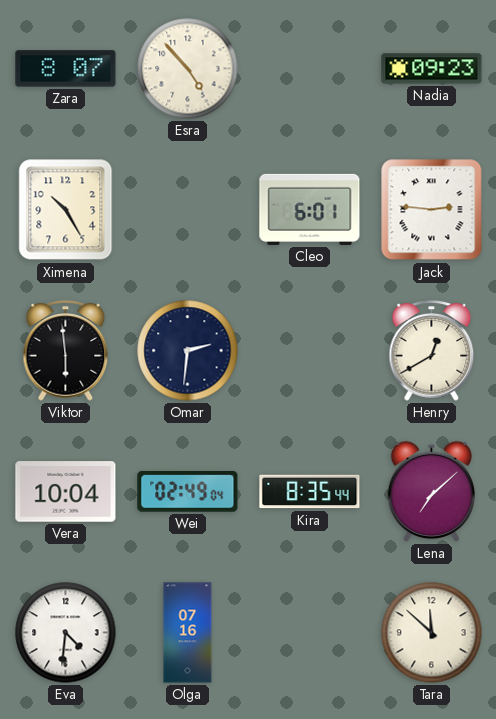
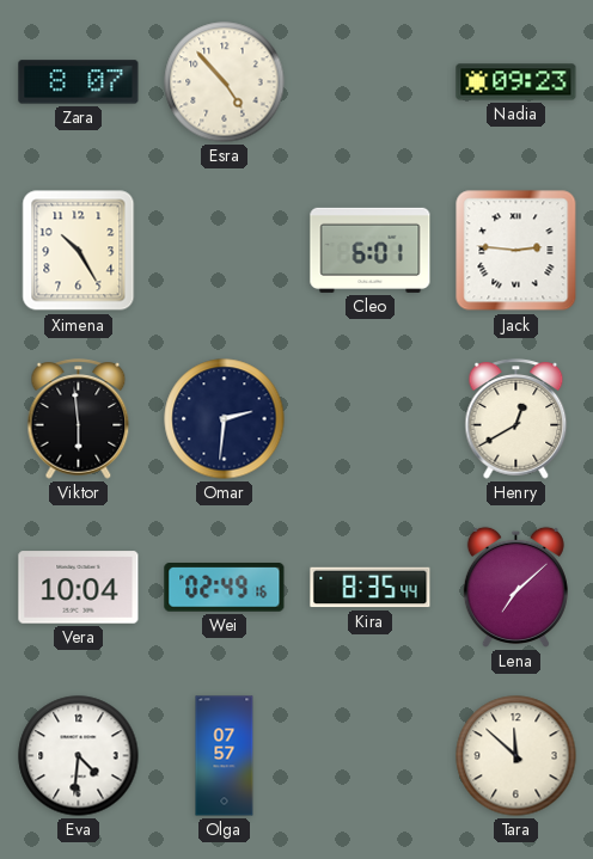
Wei: 02:49:04 -> 02:49:16
Olga: 07:16 -> 07:57
